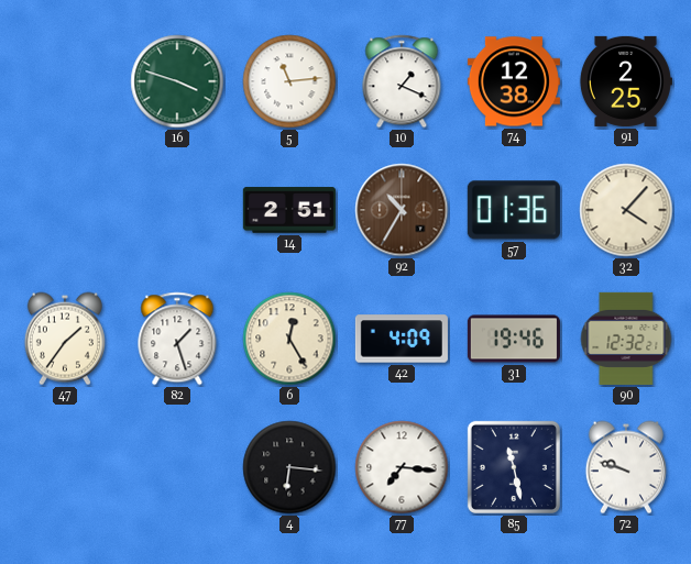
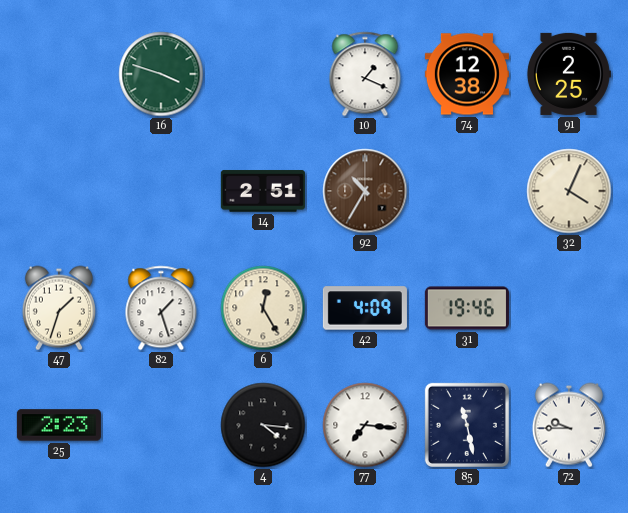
5: 11:14 -> none
57: 01:36 -> none
32: 4:07 -> 4:04
47: 1:36 -> 1:33
90: 12:32 -> none
25: none -> 2:23
4: 6:16 -> 4:16
72: 9:48 -> 9:45
